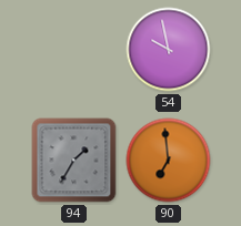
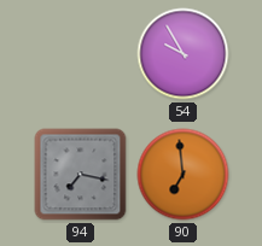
54: 9:58 -> 9:55
94: 1:35 -> 7:17
